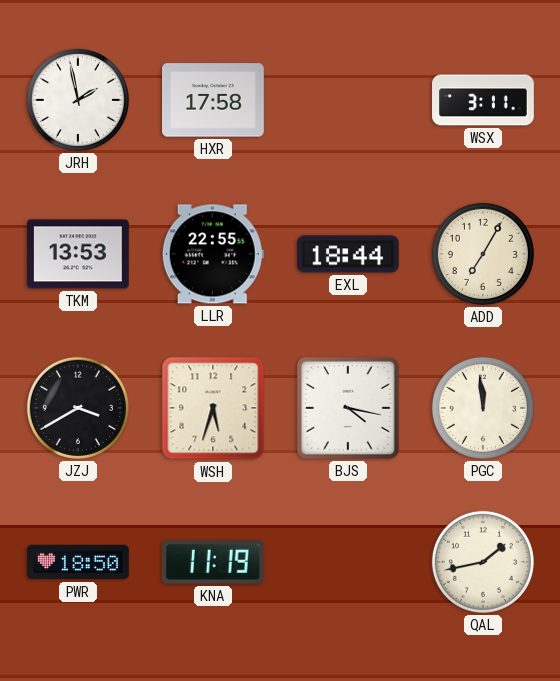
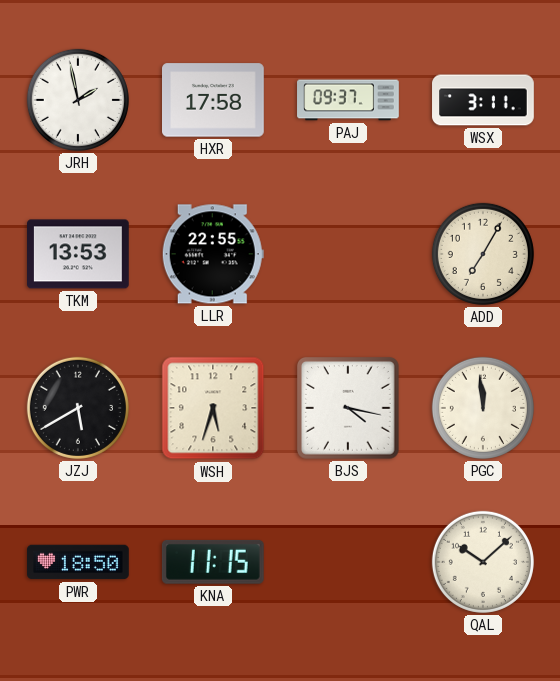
PAJ: none -> 09:37
EXL: 18:44 -> none
JZJ: 3:40 -> 5:40
KNA: 11:19 -> 11:15
QAL: 1:43 -> 10:08
